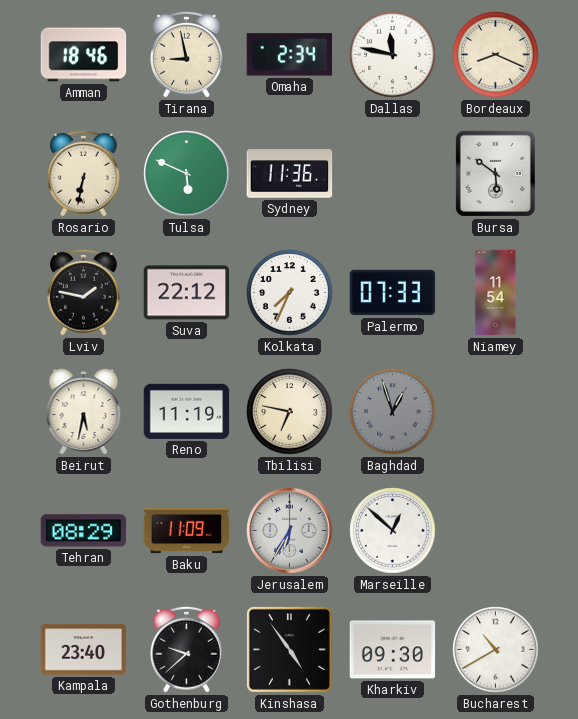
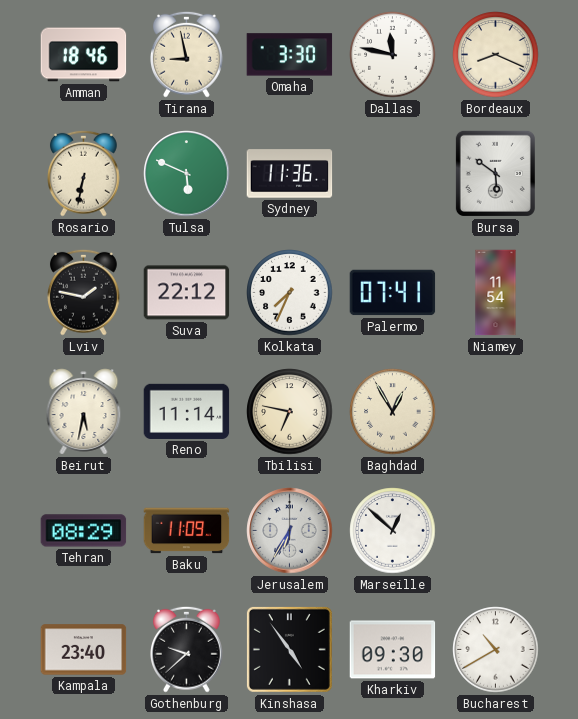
Omaha: 2:34 -> 3:30
Palermo: 07:33 -> 07:41
Reno: 11:19 -> 11:14
Baghdad: 12:57 -> 12:55
Baghdad dial: grey -> cream
